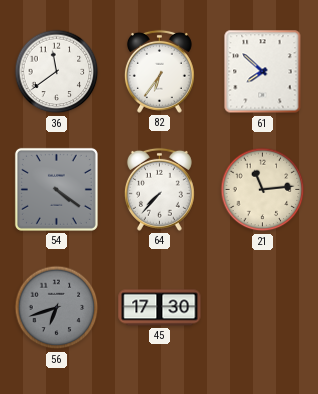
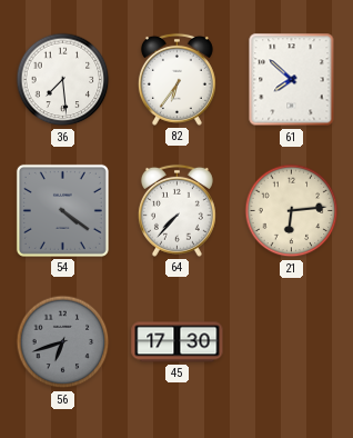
36: 11:39 -> 7:29
21: 11:14 -> 6:14
